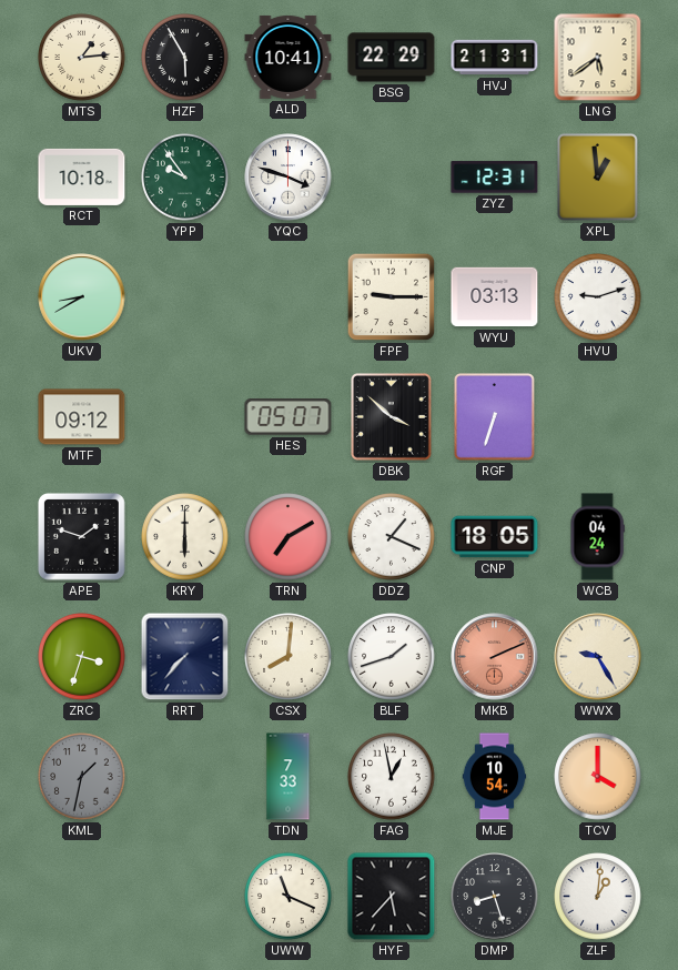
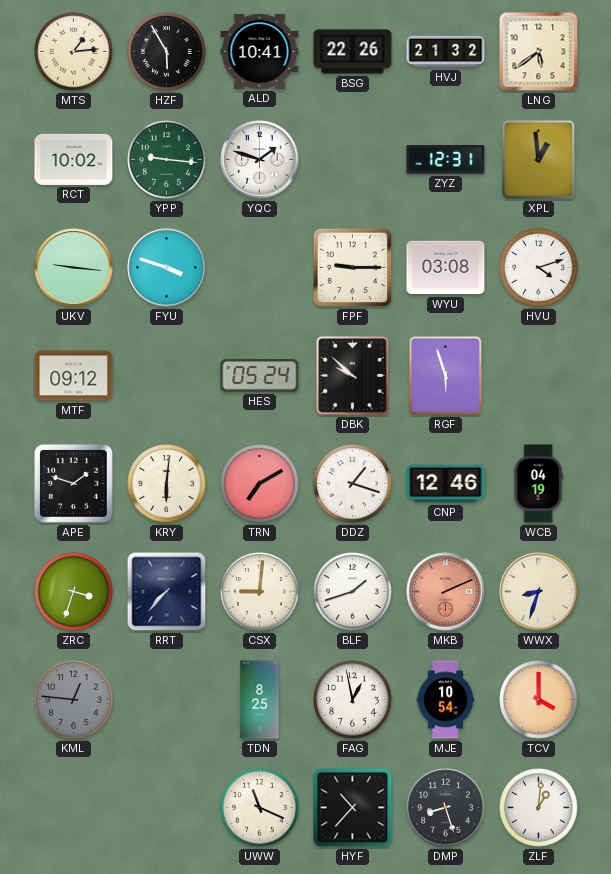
BSG: 22:29 -> 22:26
HVJ: 21:31 -> 21:32
RCT: 10:18 -> 10:02
YPP: 9:54 -> 9:16
YQC: 3:48 -> 1:48
UKV: 8:40 -> 9:16
FYU: none -> 3:48
WYU: 03:13 -> 03:08
HVU: 9:12 -> 4:12
HES: 05:07 -> 05:24
DBK: 3:52 -> 9:52
RGF: 6:33 -> 5:57
KRY: 6:00 -> 6:01
DDZ: 1:19 -> 1:18
CNP: 18:05 -> 12:46
WCB: 04:24 -> 04:19
CSX: 8:01 -> 9:01
WWX: 9:25 -> 8:33
KML: 1:32 -> 12:46
TDN: 7:33 -> 8:25
HYF: 5:37 -> 10:37
